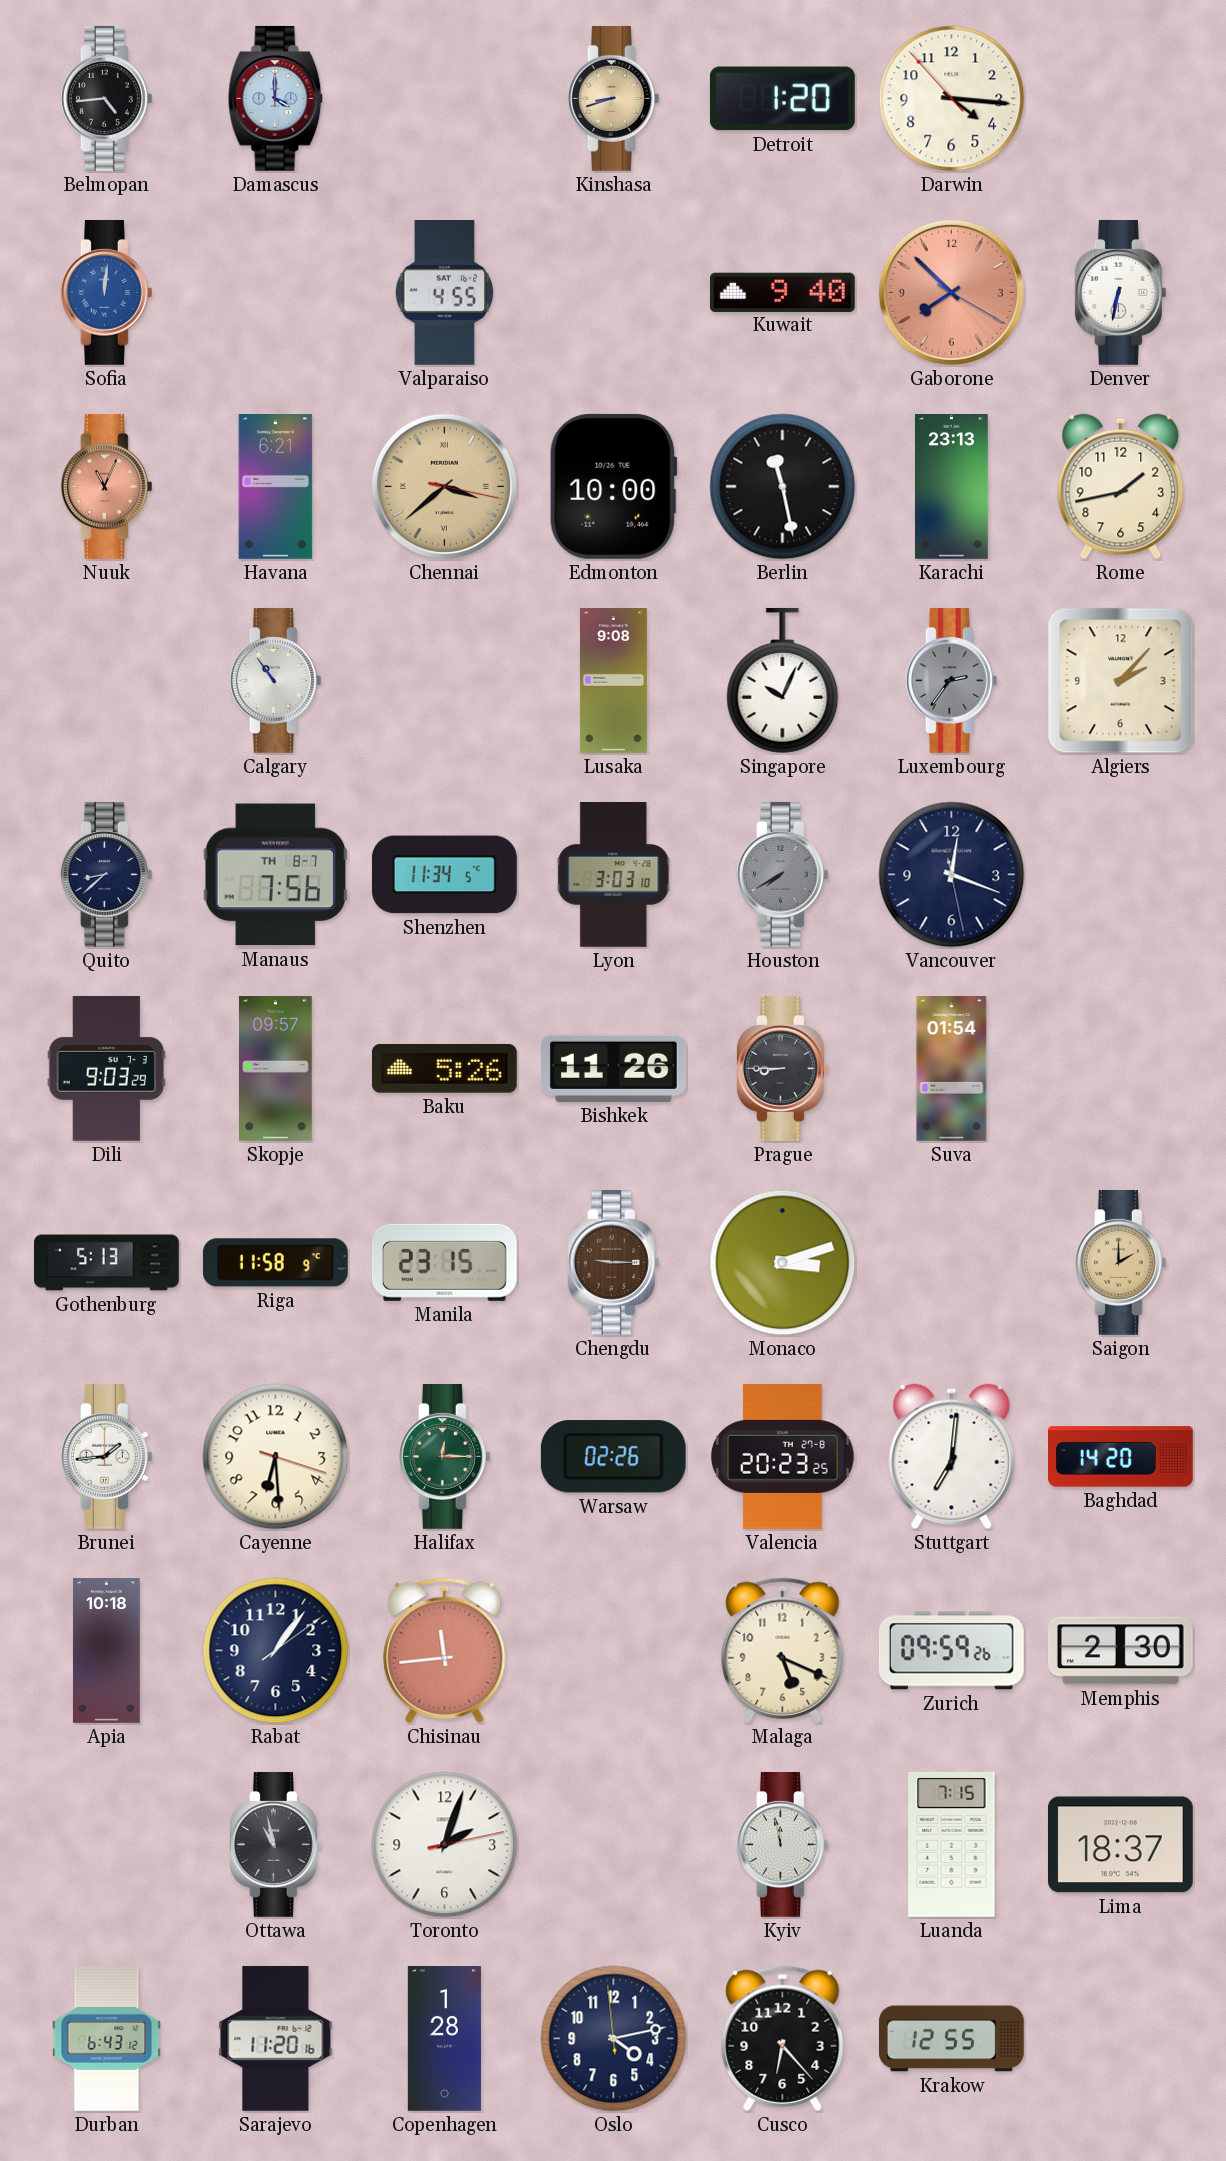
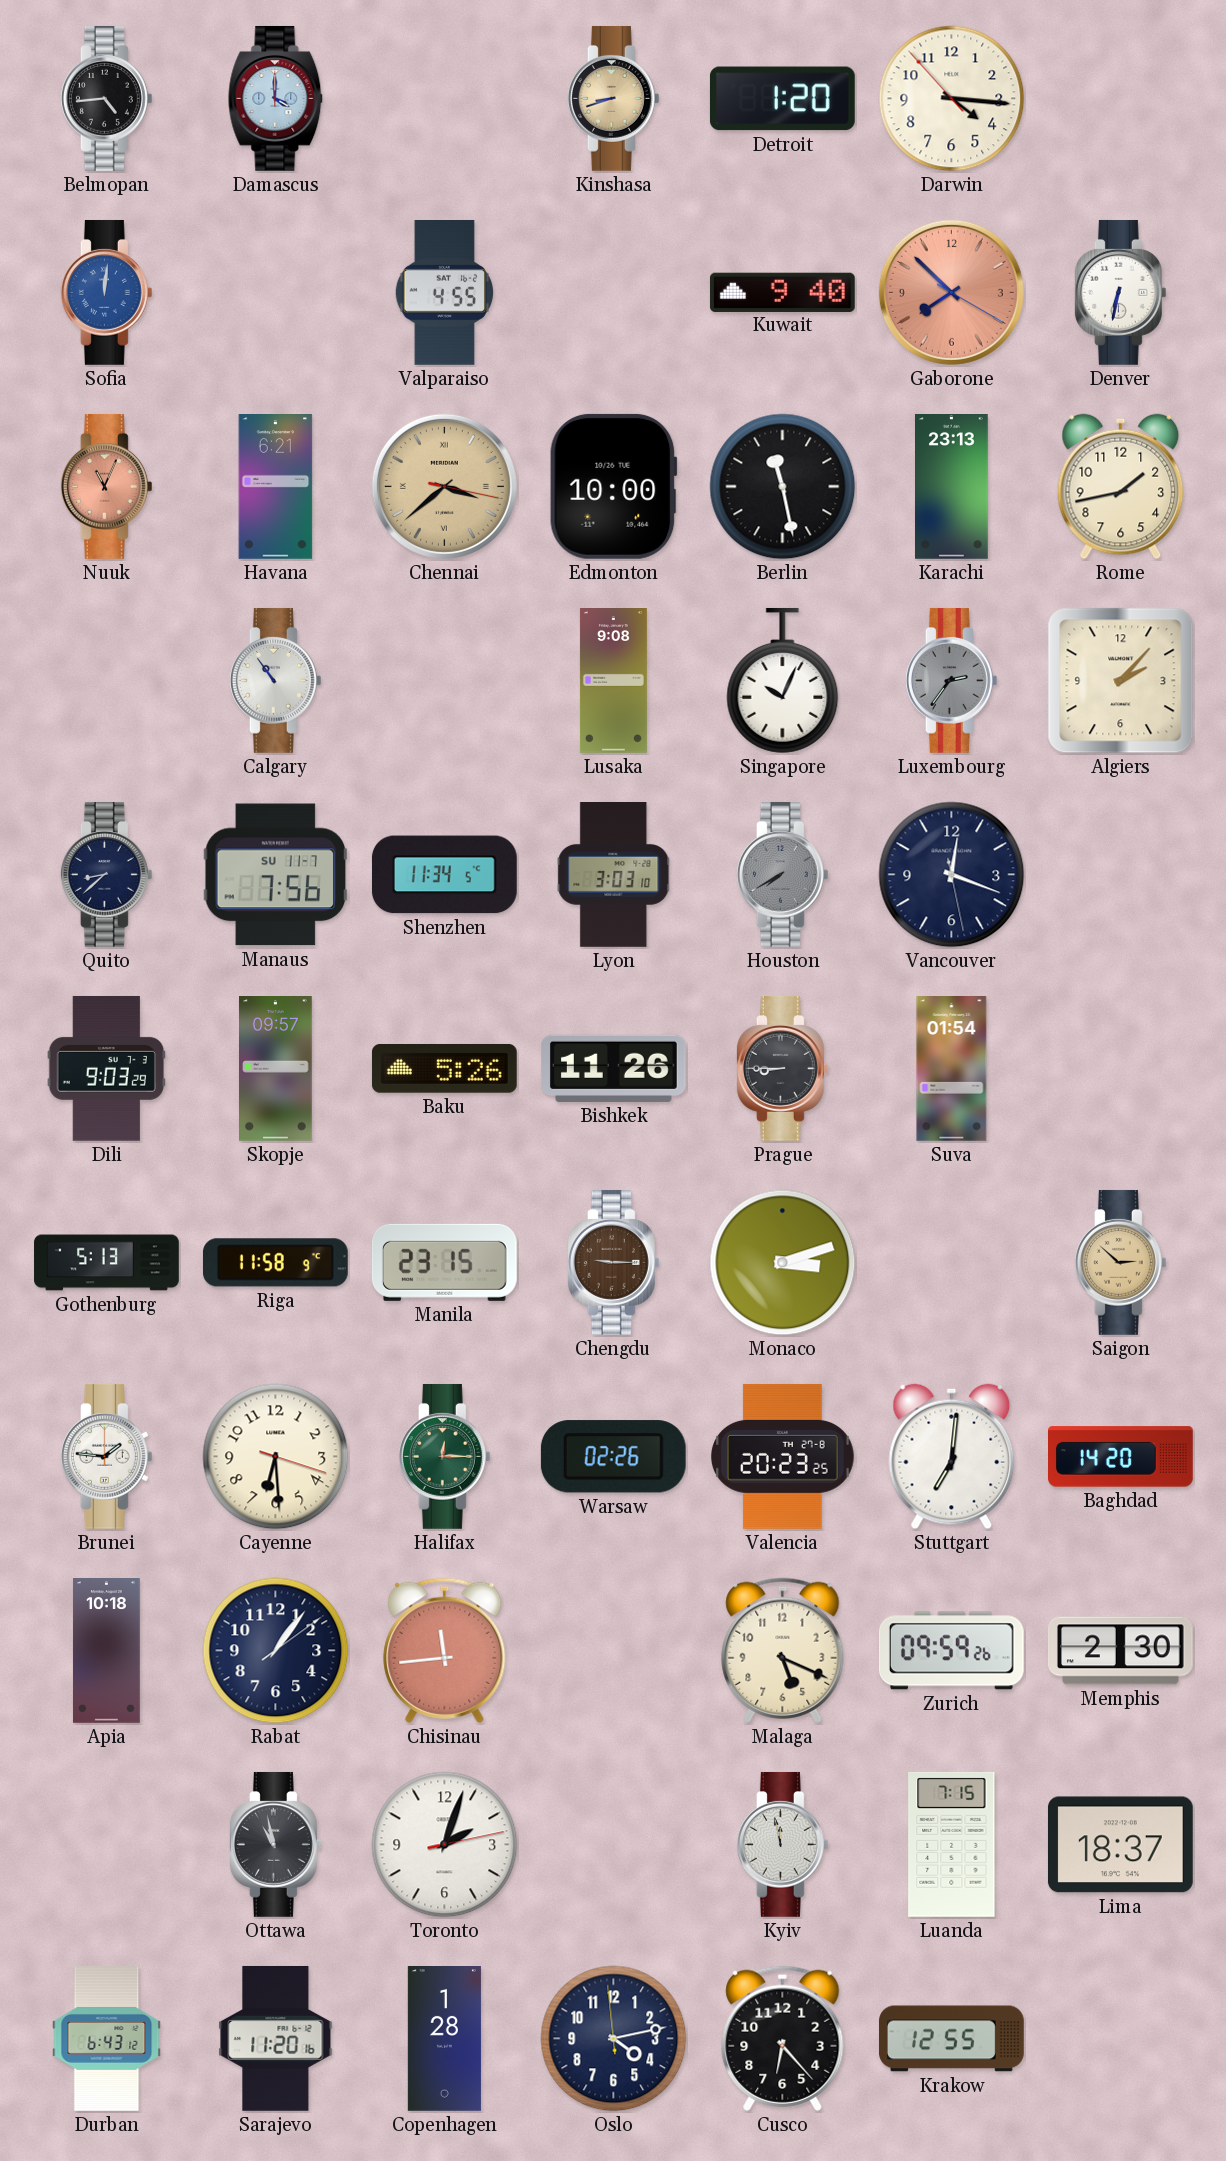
Manaus date: TH 8-7 -> SU 11-7
Saigon: 2:00 -> 2:52
Brunei: 1:44 -> 1:46
